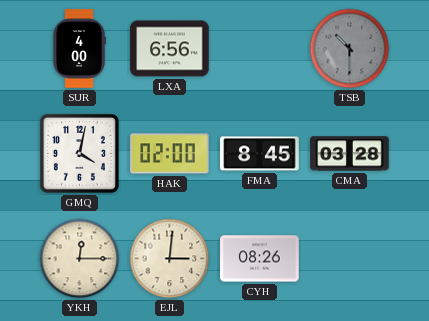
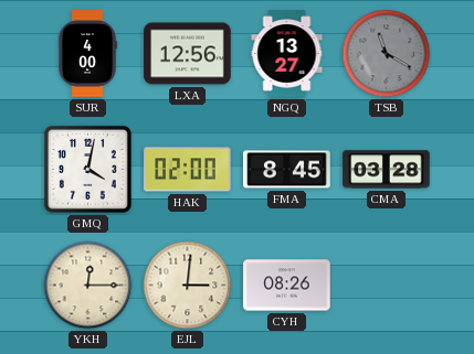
LXA: 6:56 -> 12:56
NGQ: none -> 13:27
TSB: 10:30 -> 11:20
